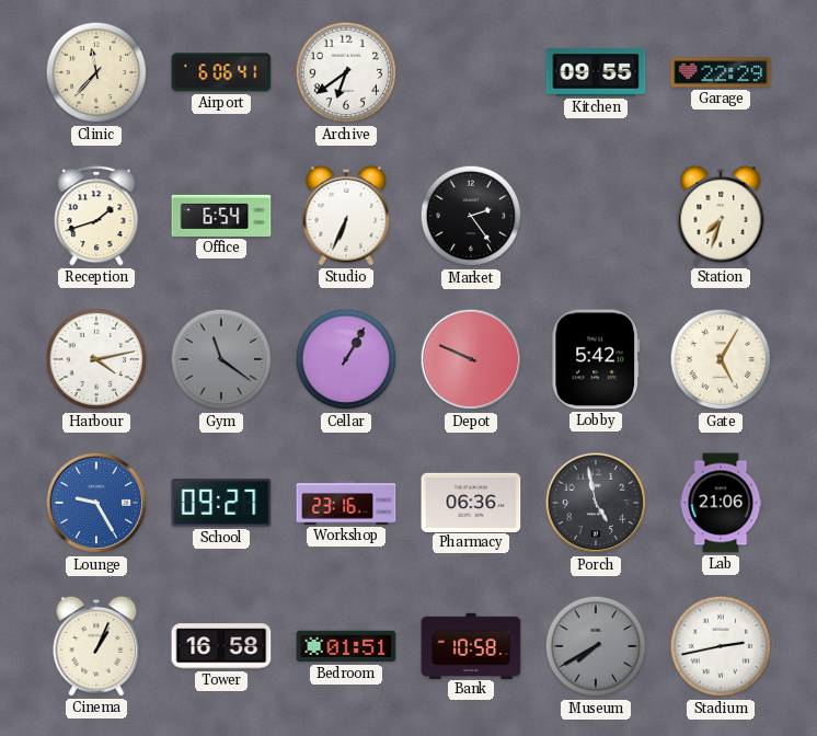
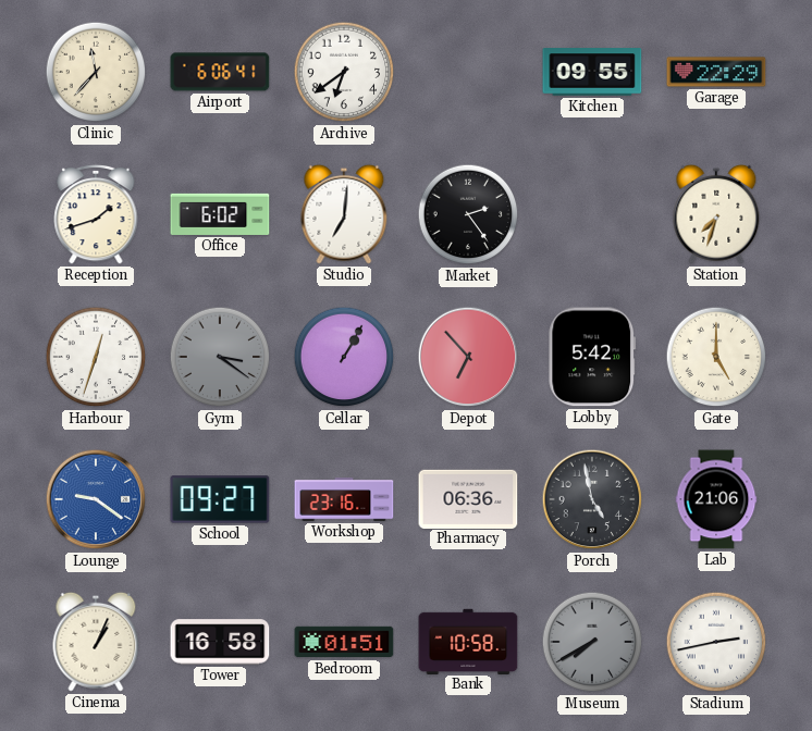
Office: 6:54 -> 6:02
Studio: 6:34 -> 7:01
Harbour: 4:13 -> 12:33
Gym: 11:21 -> 3:21
Depot: 9:49 -> 6:53
Gate: 5:05 -> 5:00
Lounge: 9:25 -> 9:21
